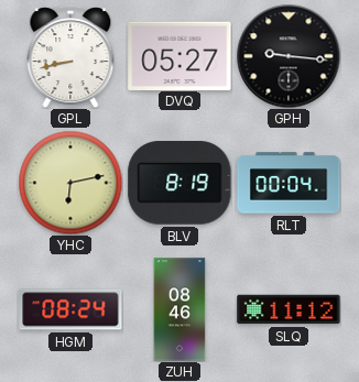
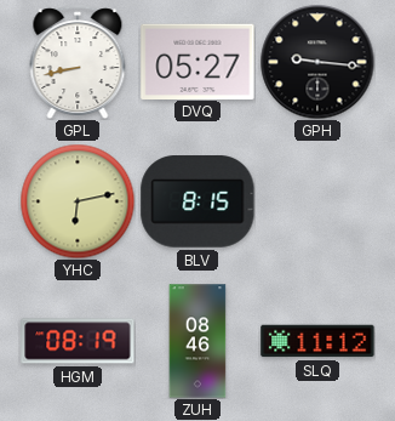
BLV: 8:19 -> 8:15
RLT: 00:04 -> none
HGM: 08:24 -> 08:19
